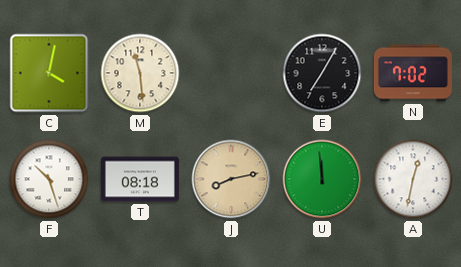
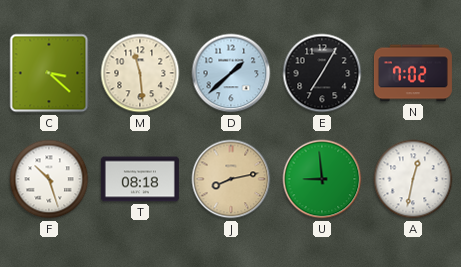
C: 4:02 -> 3:22
D: none -> 1:38
U: 11:59 -> 8:59
